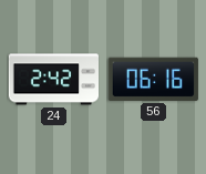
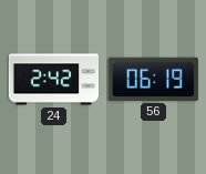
56: 06:16 -> 06:19
